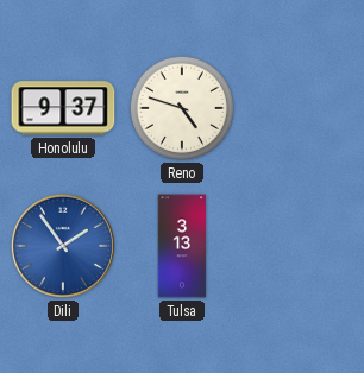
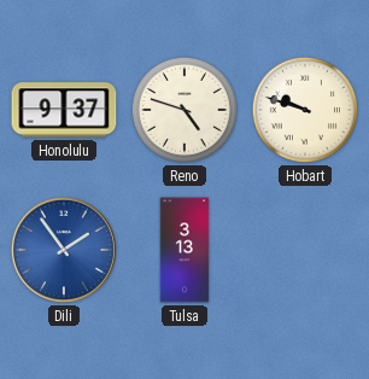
Hobart: none -> 9:48
